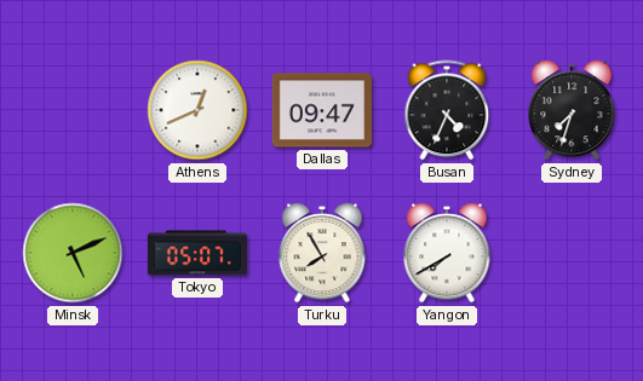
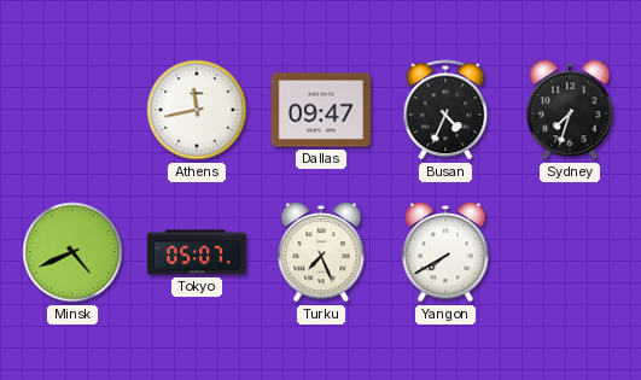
Athens: 12:41 -> 11:43
Minsk: 5:11 -> 4:41
Turku: 7:55 -> 7:26
